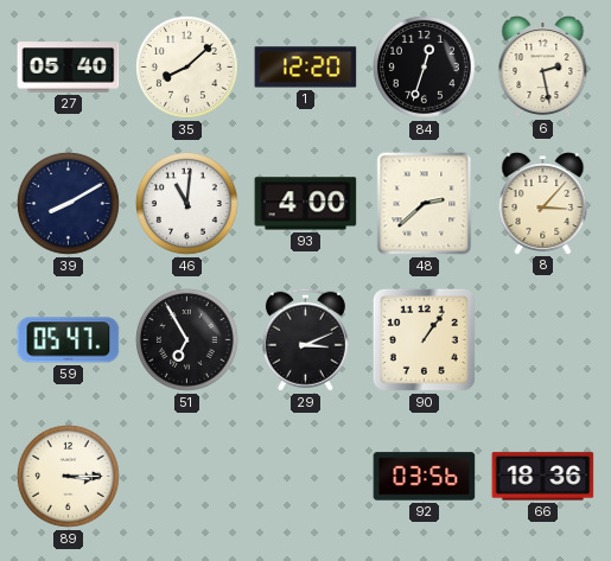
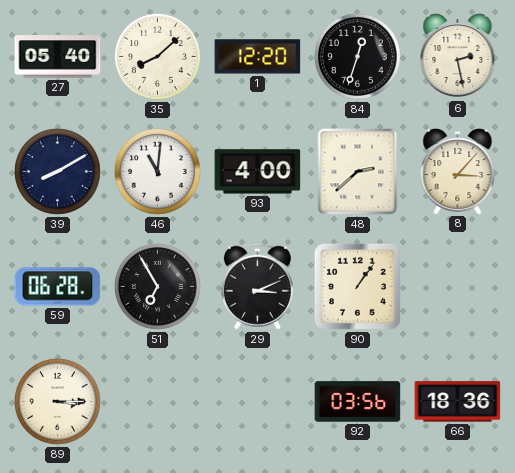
59: 05:47 -> 06:28
